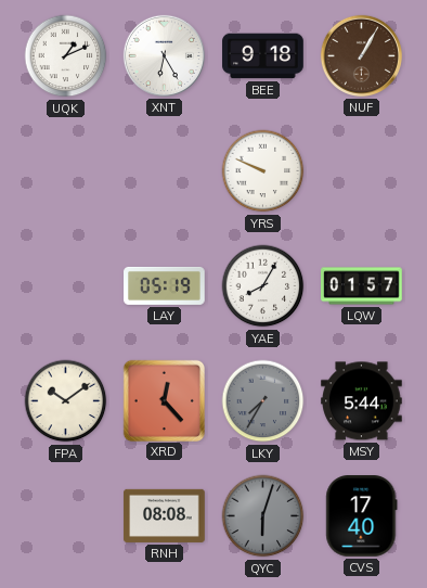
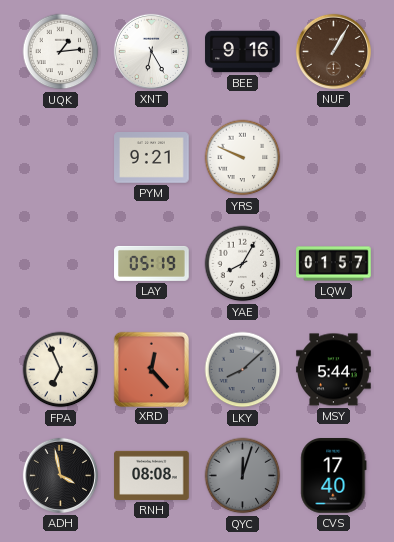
UQK: 1:11 -> 1:14
BEE: 9:18 -> 9:16
PYM: none -> 9:21
FPA: 10:09 -> 6:56
LKY: 7:35 -> 8:08
ADH: none -> 3:58
QYC: 6:03 -> 12:03
